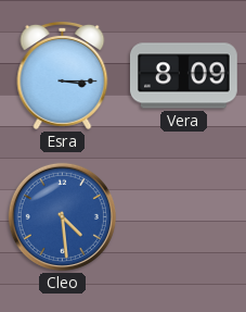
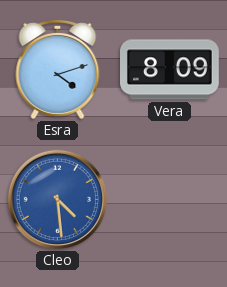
Esra: 3:15 -> 4:12
